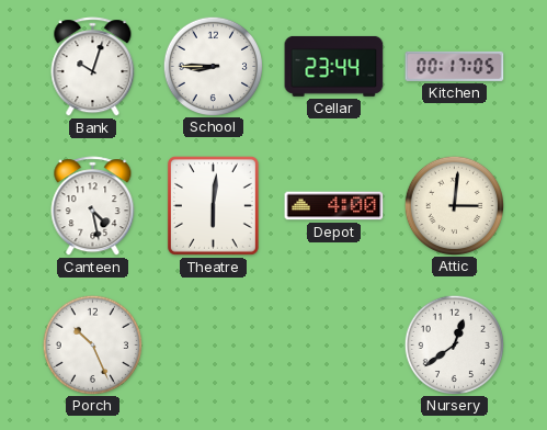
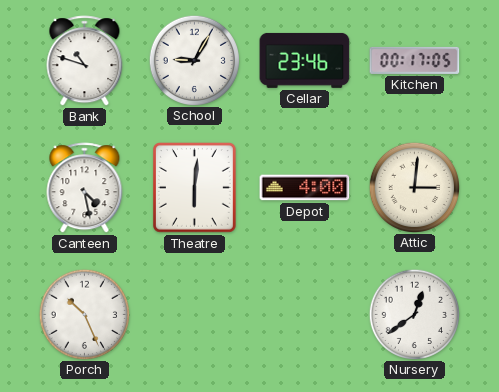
Bank: 10:03 -> 10:48
School: 8:45 -> 9:05
Cellar: 23:44 -> 23:46
